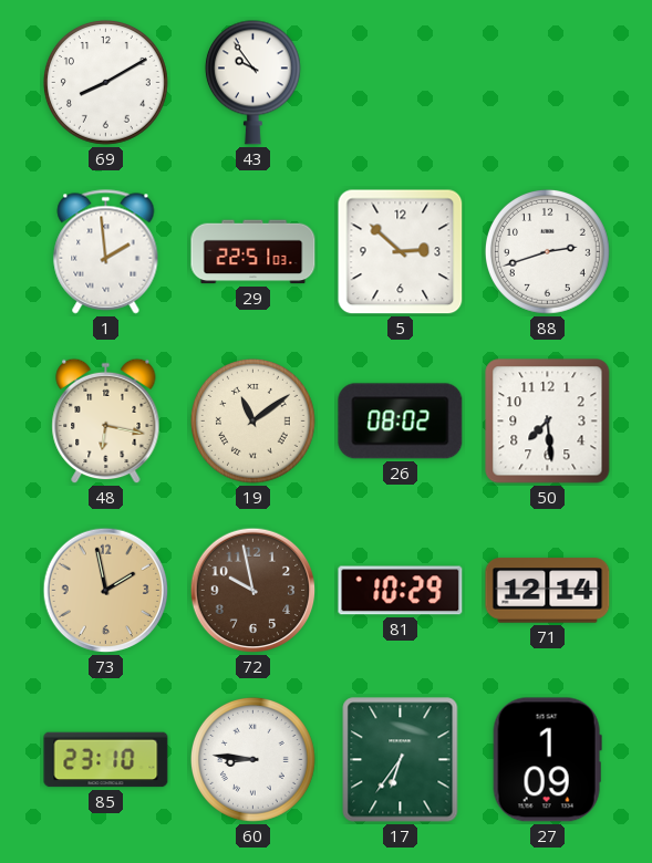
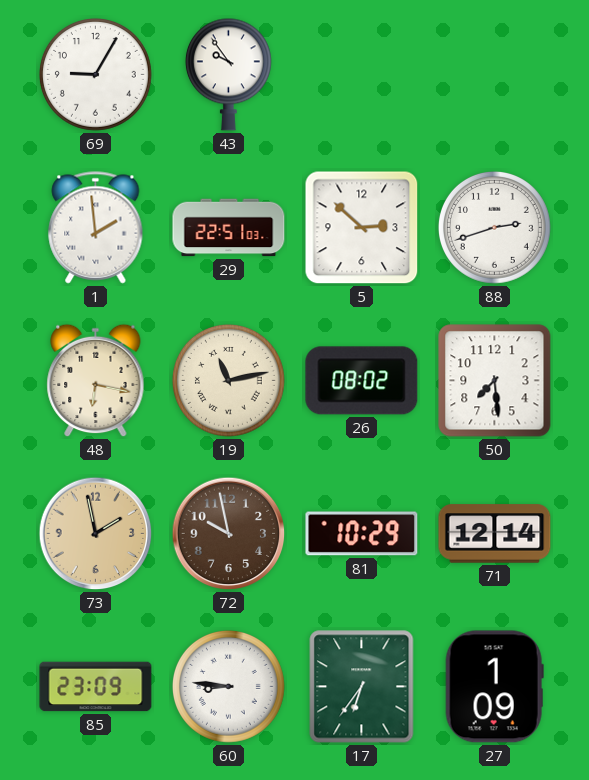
69: 8:10 -> 9:05
19: 11:09 -> 11:13
85: 23:10 -> 23:09
